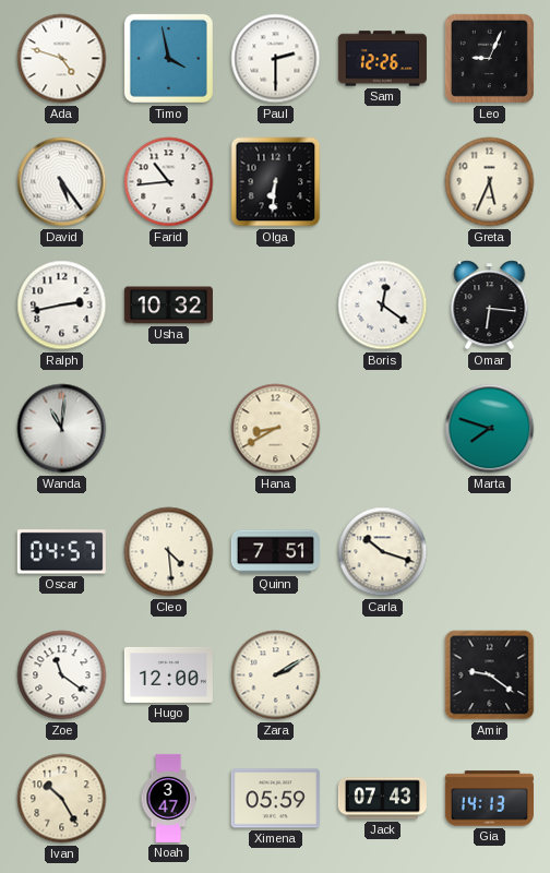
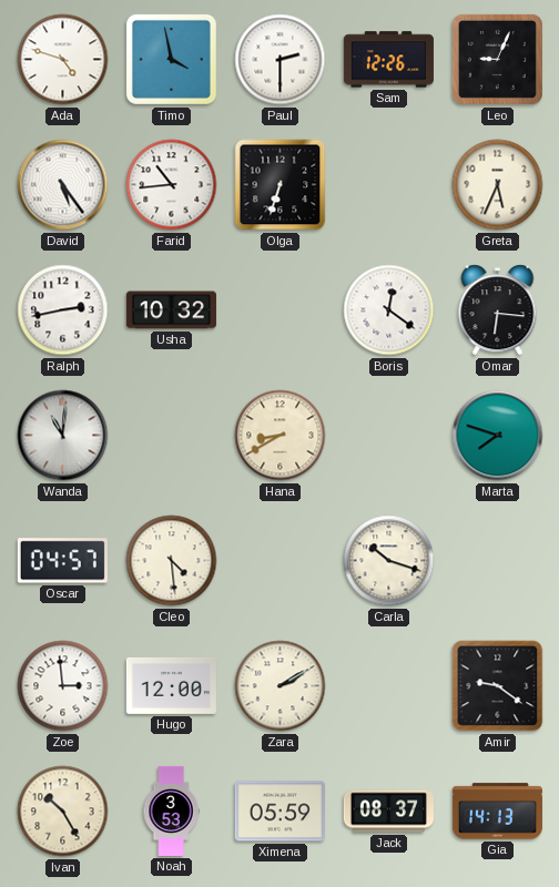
Olga: 6:31 -> 6:33
Quinn: 7:51 -> none
Zoe: 11:21 -> 2:59
Noah: 3:47 -> 3:53
Jack: 07:43 -> 08:37
